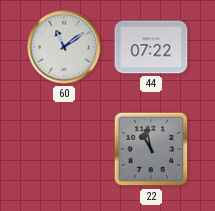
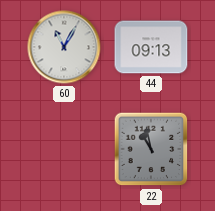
60: 11:09 -> 11:05
44: 07:22 -> 09:13
